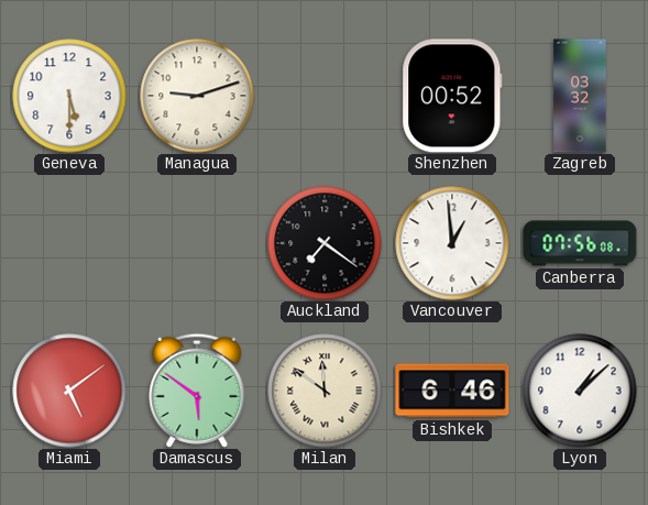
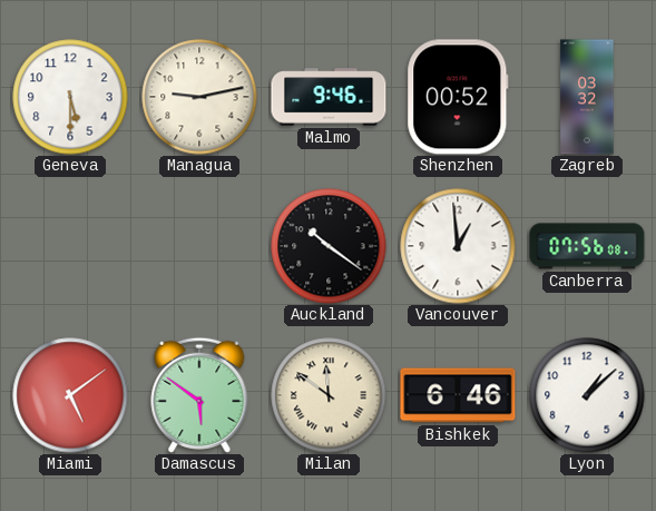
Managua: 9:12 -> 9:13
Malmo: none -> 9:46
Auckland: 7:21 -> 10:21
